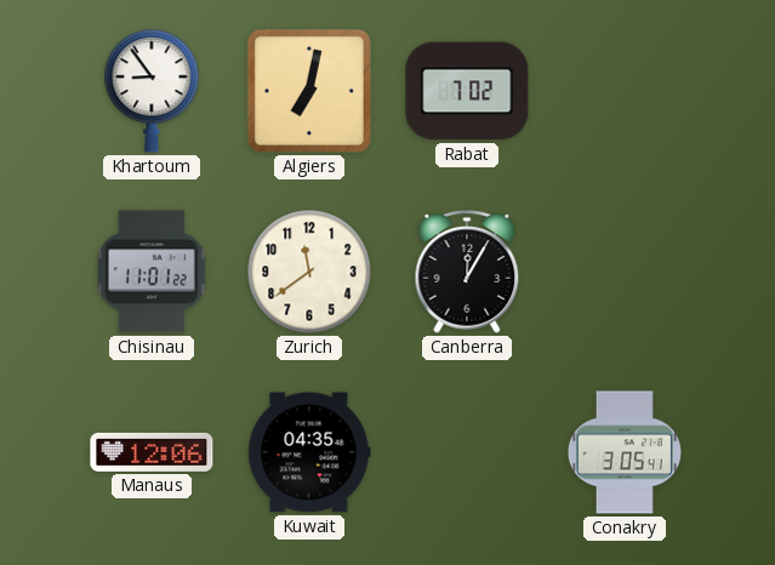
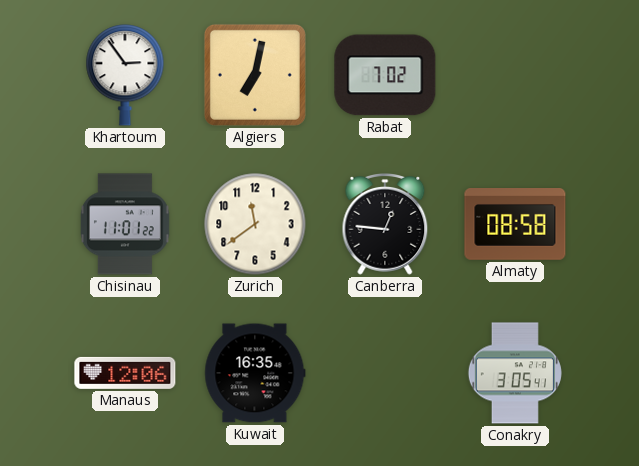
Khartoum: 8:54 -> 2:54
Canberra: 12:05 -> 12:46
Almaty: none -> 08:58
Kuwait: 04:35 -> 16:35
